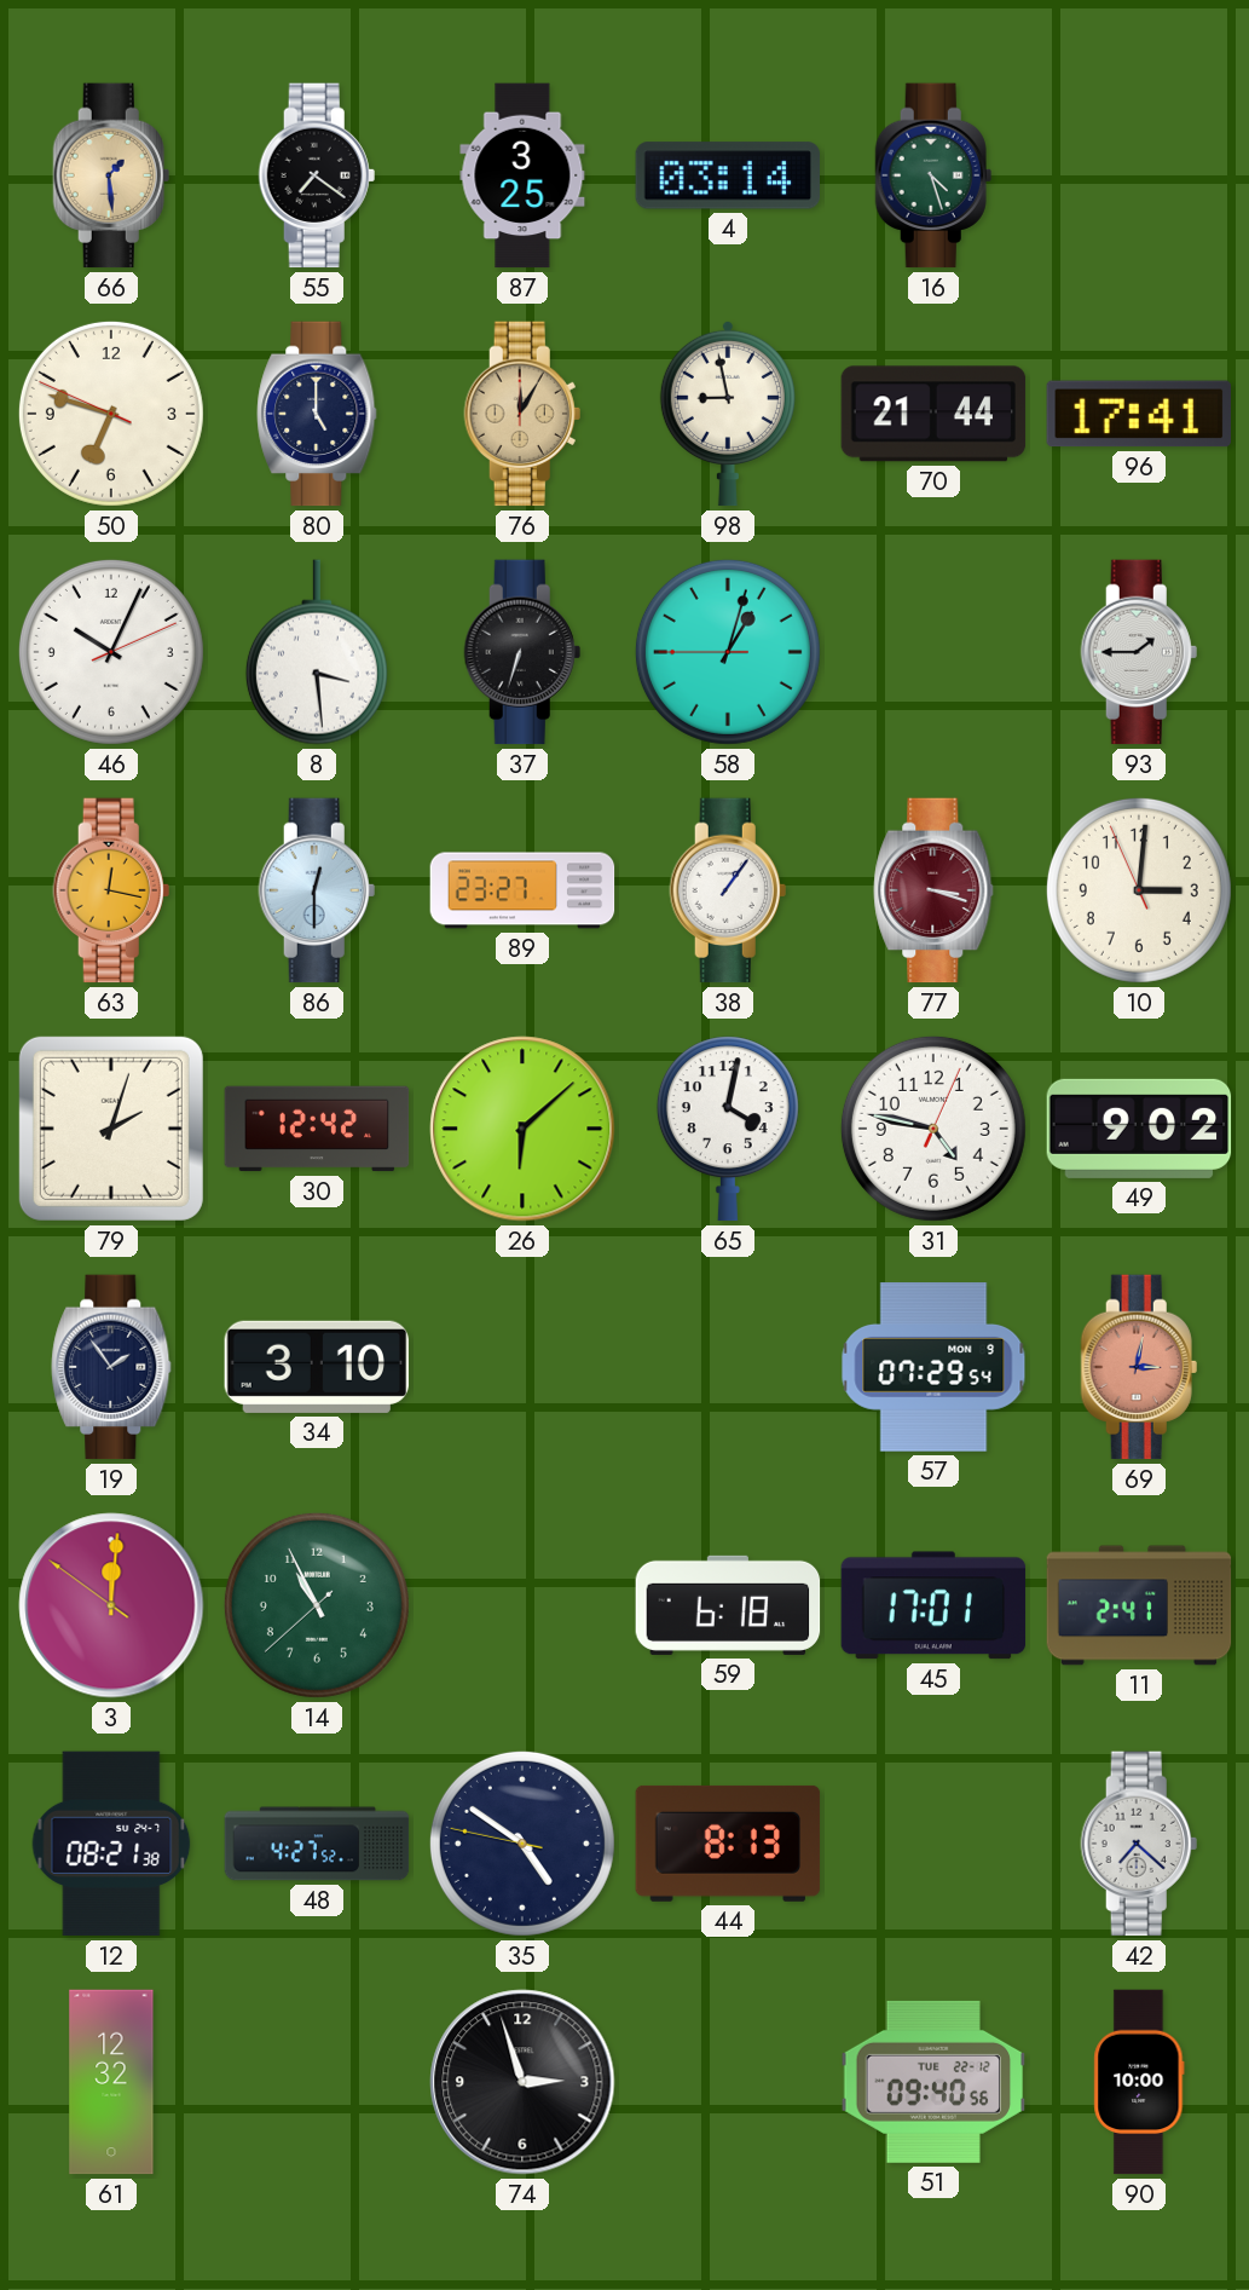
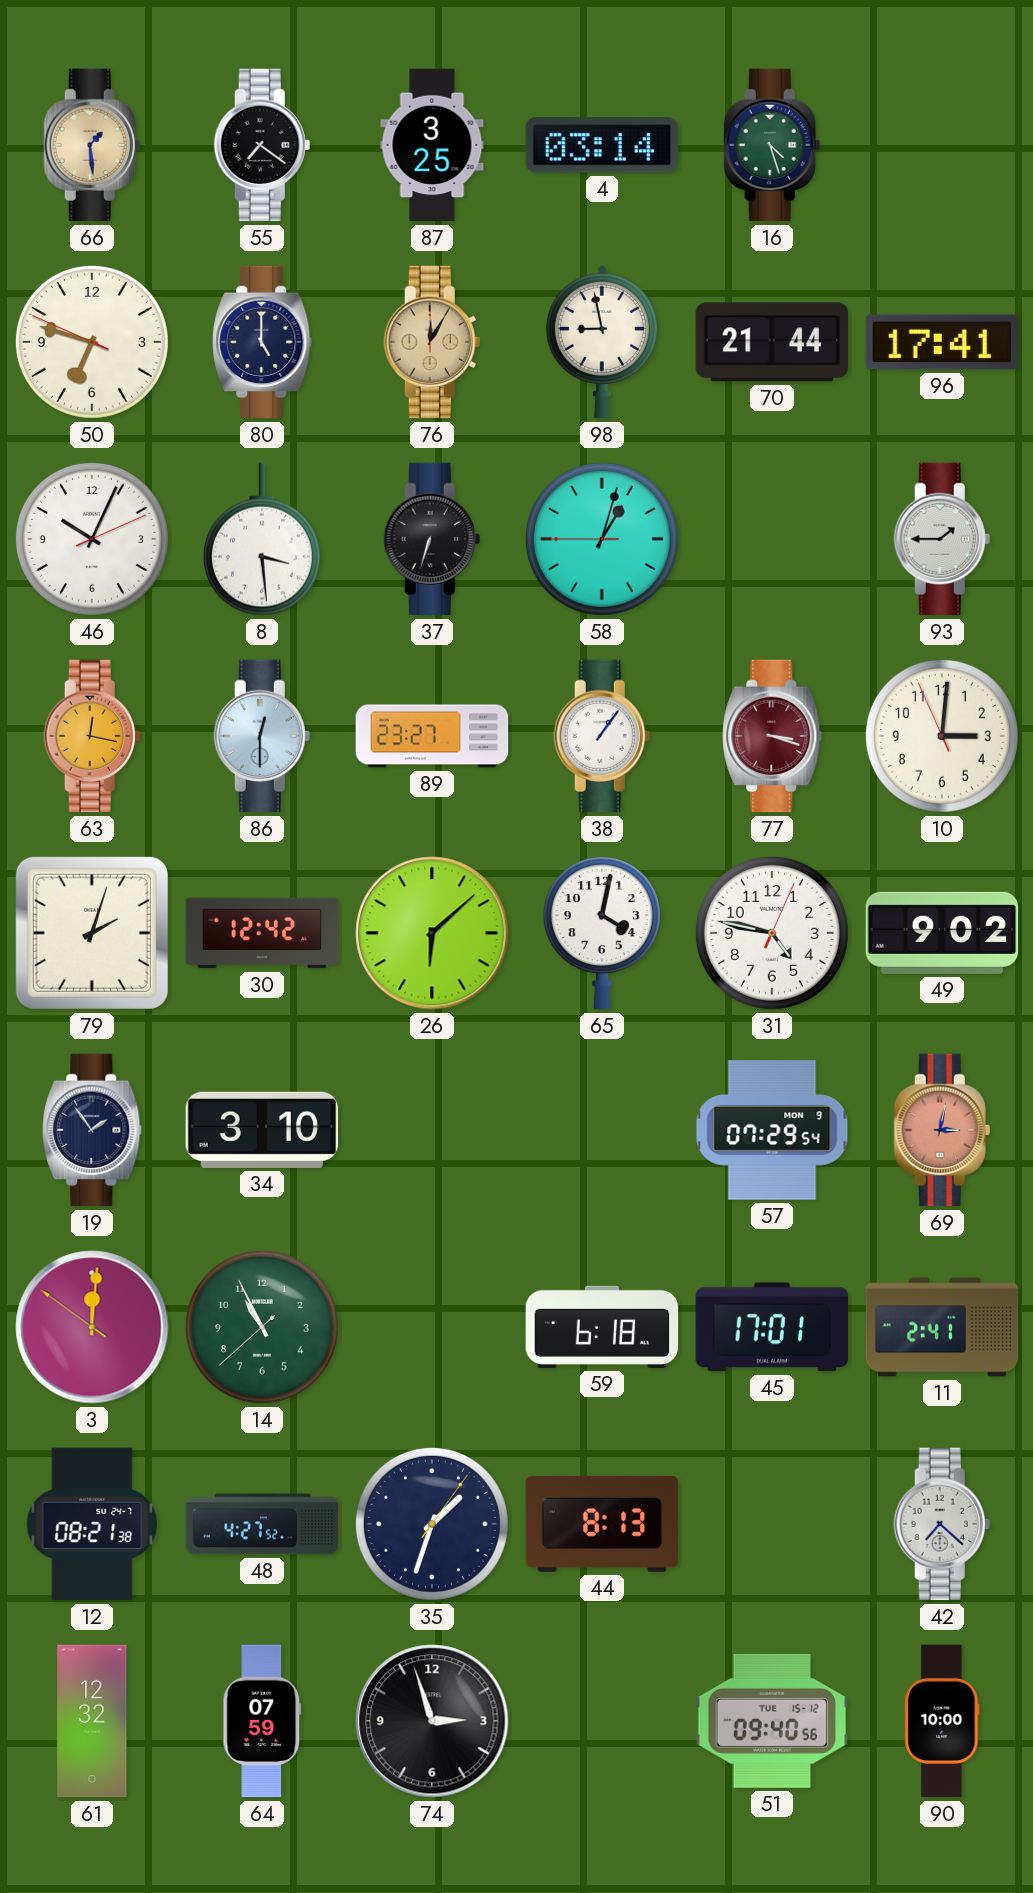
35: 4:50 -> 1:33
64: none -> 07:59
51 date: TUE 22-12 -> TUE 15-12
